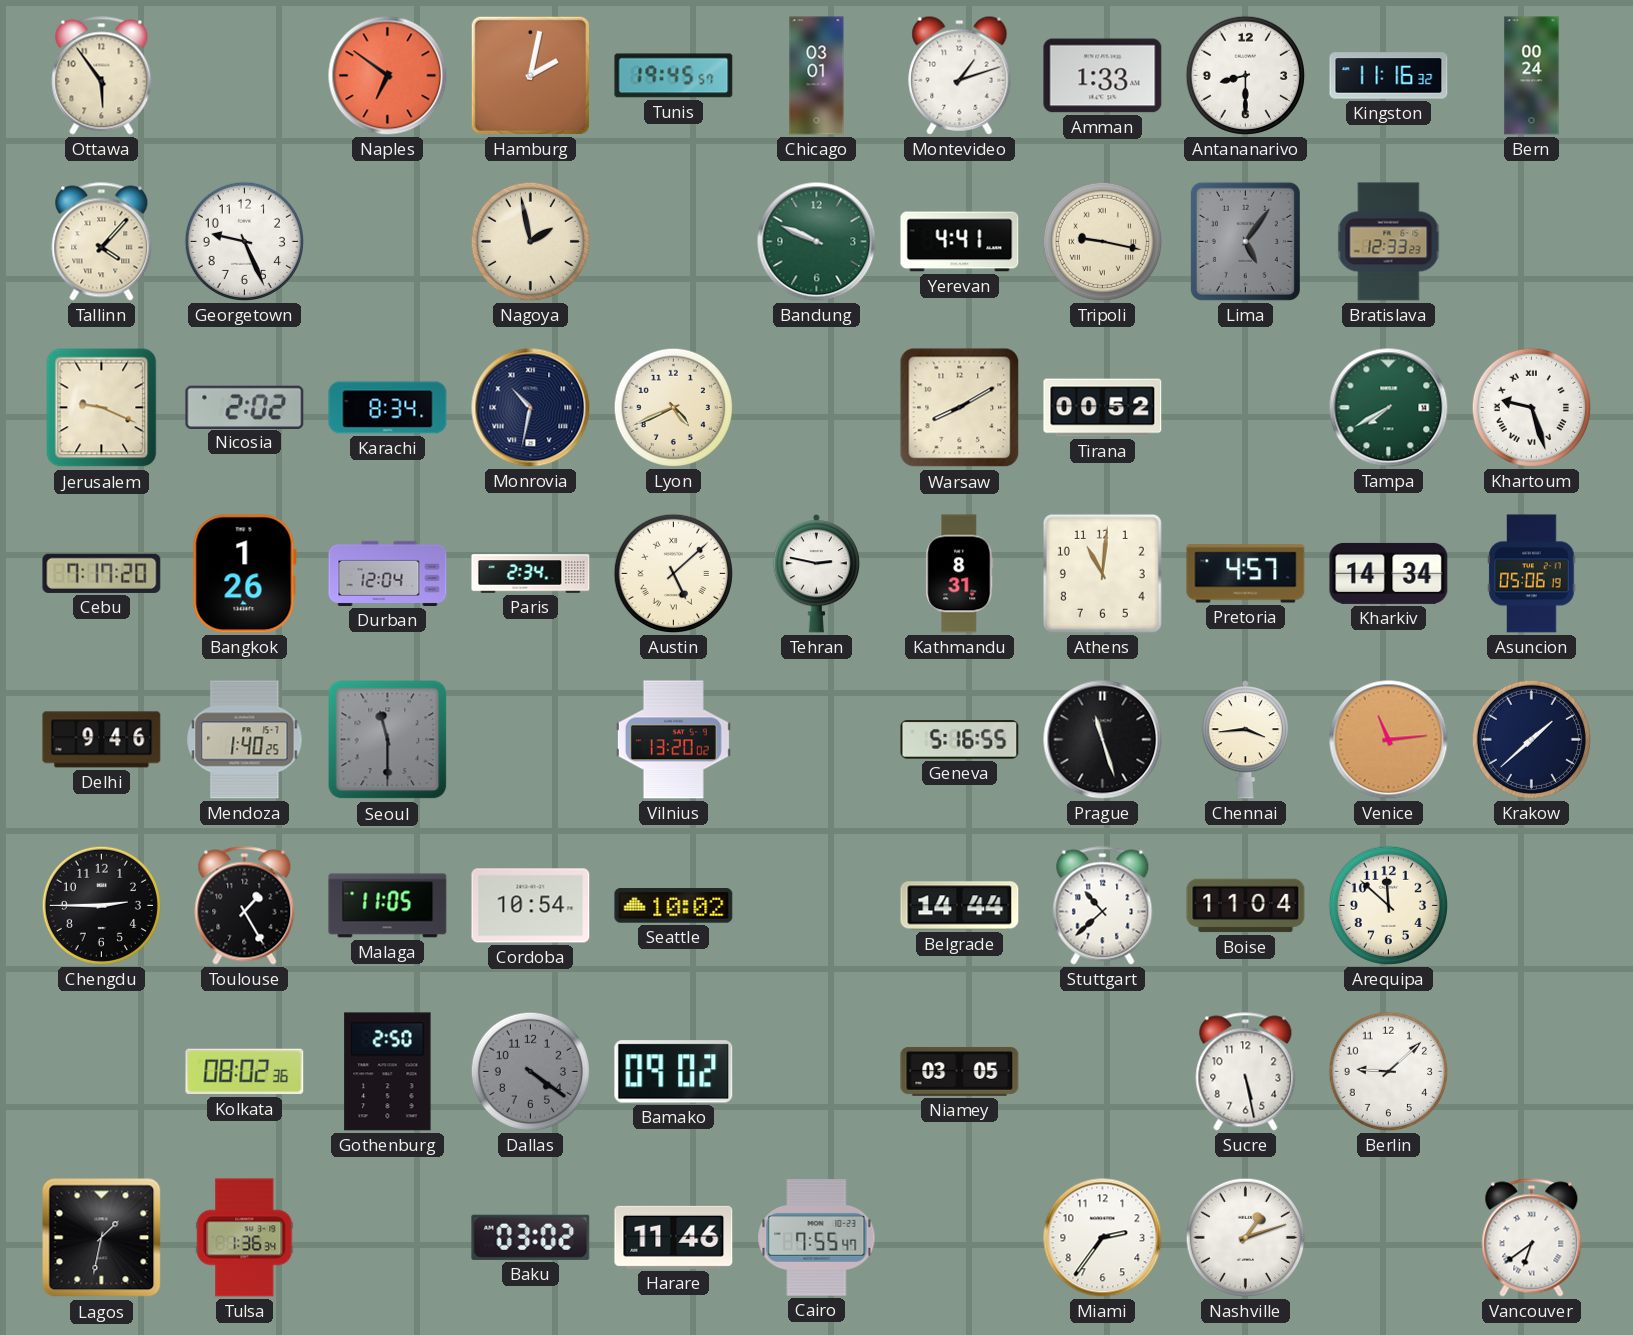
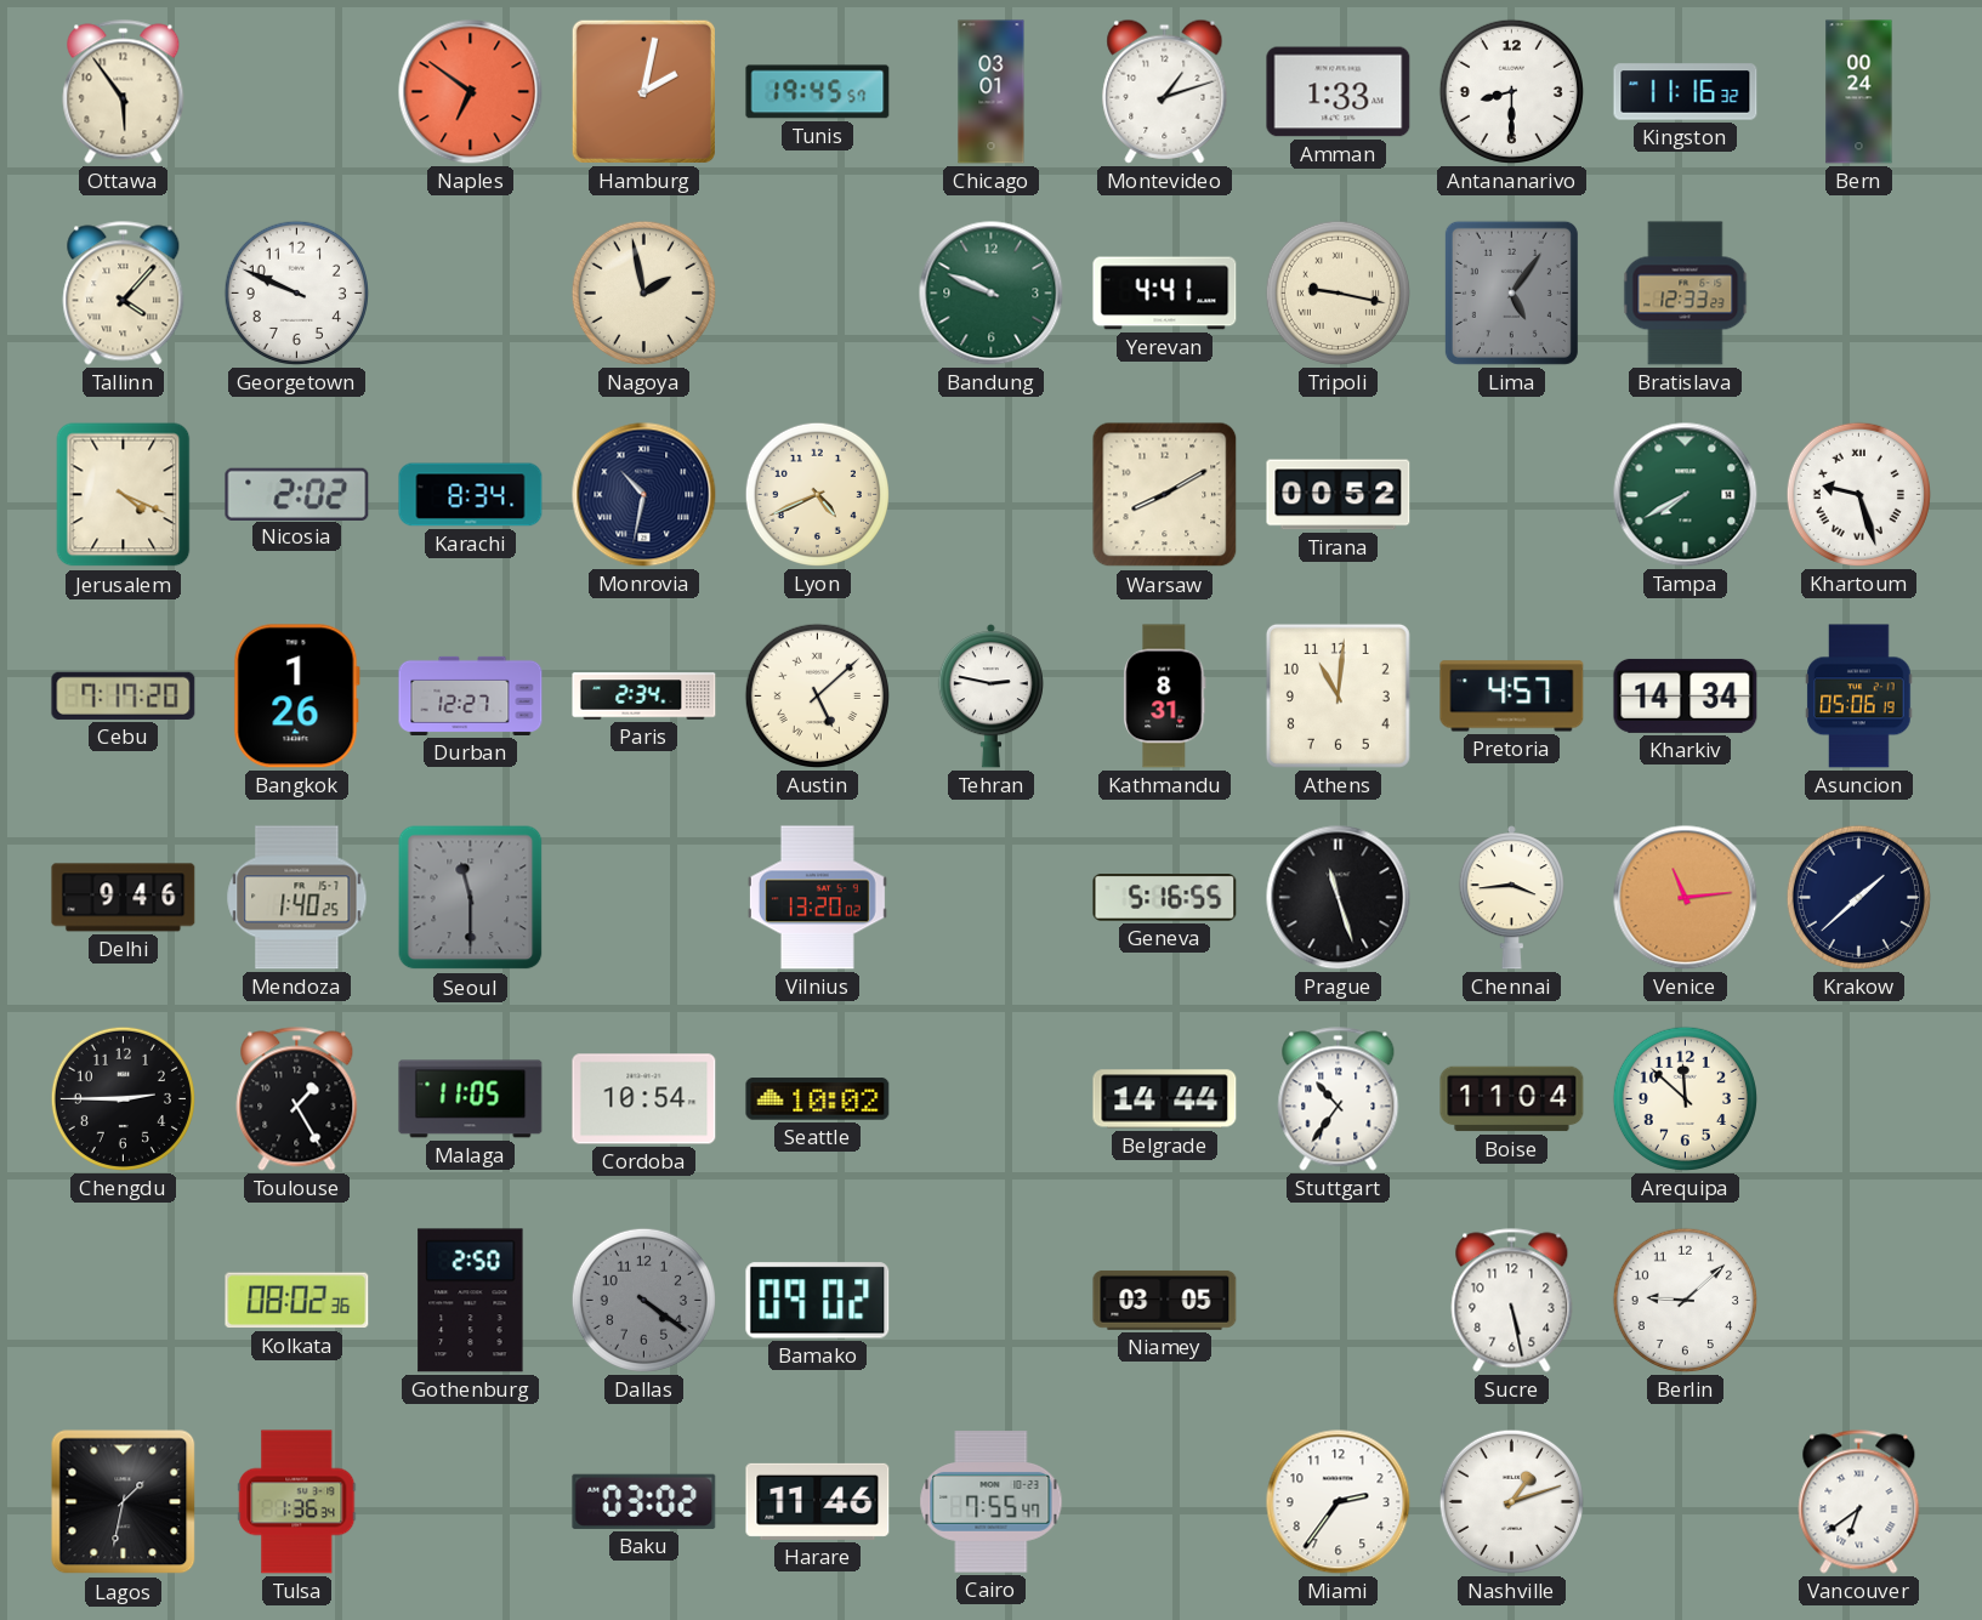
Georgetown: 9:26 -> 9:49
Jerusalem: 9:19 -> 4:19
Durban: 12:04 -> 12:27
Stuttgart: 10:38 -> 10:36
